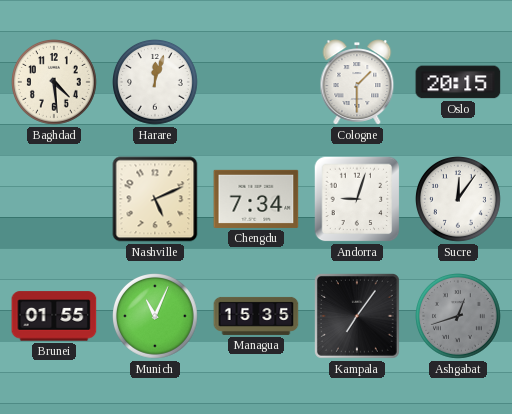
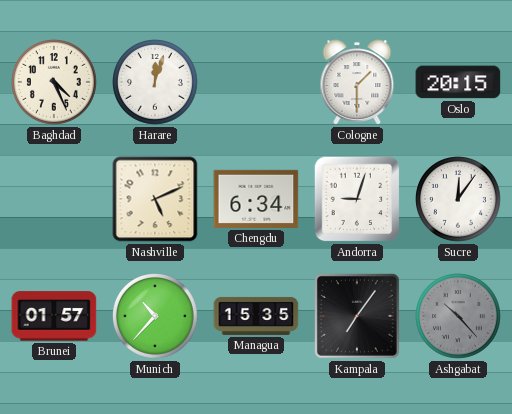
Baghdad: 4:29 -> 4:26
Chengdu: 7:34 -> 6:34
Brunei: 01:55 -> 01:57
Munich: 11:04 -> 10:37
Ashgabat: 12:42 -> 10:23
